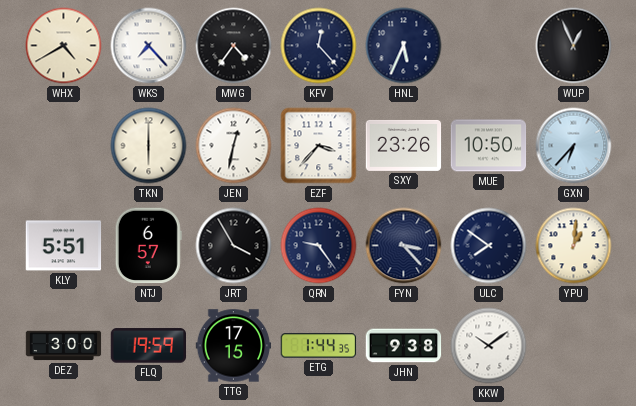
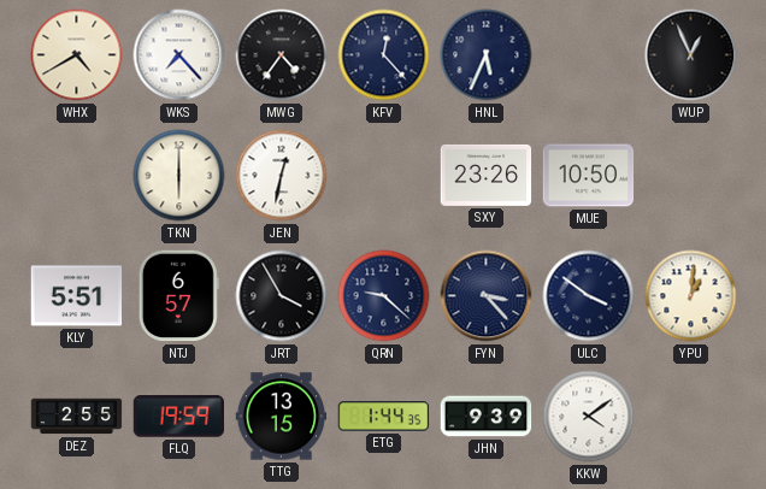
EZF: 3:37 -> none
GXN: 6:37 -> none
QRN: 9:24 -> 9:22
ULC: 7:51 -> 3:51
DEZ: 3:00 -> 2:55
TTG: 17:15 -> 13:15
JHN: 9:38 -> 9:39
KKW: 10:09 -> 4:09
